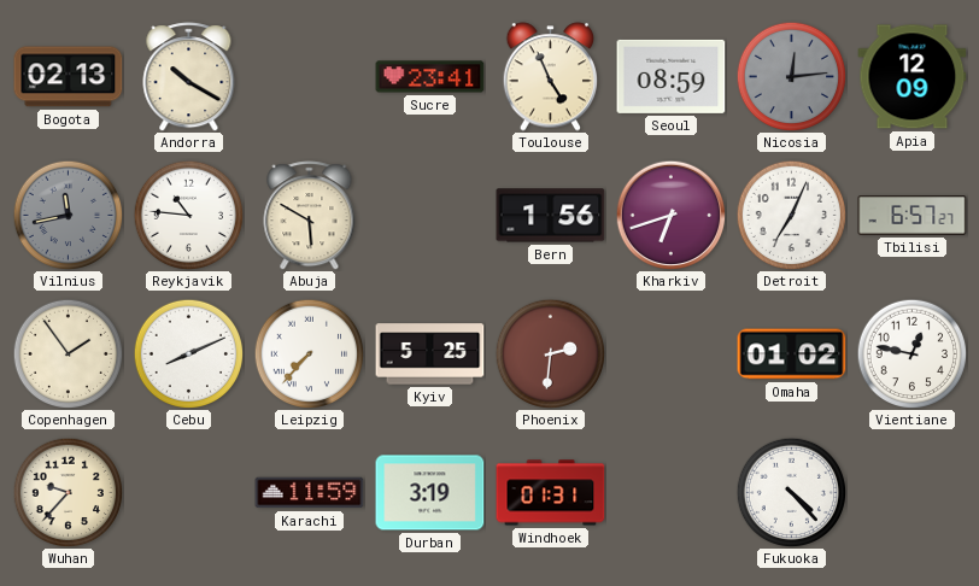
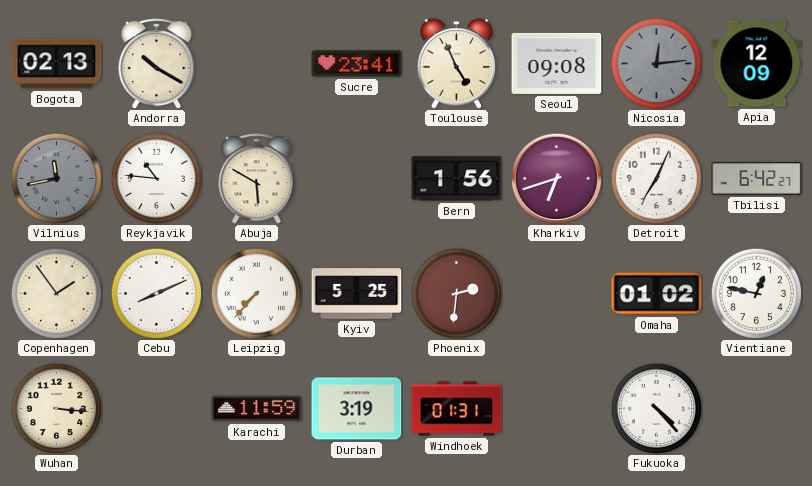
Seoul: 08:59 -> 09:08
Tbilisi: 6:57 -> 6:42
Wuhan: 9:37 -> 3:16
